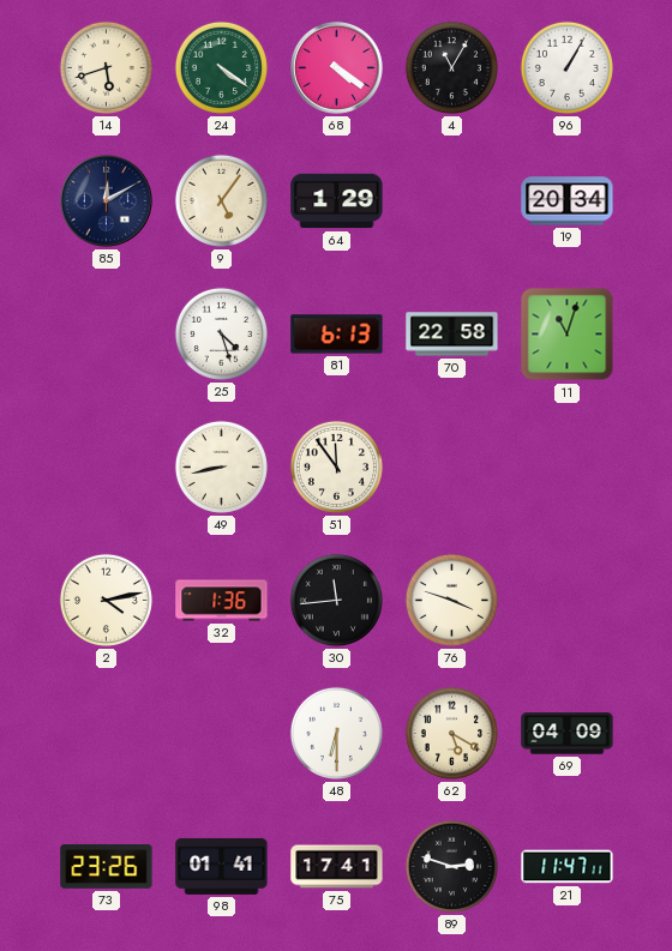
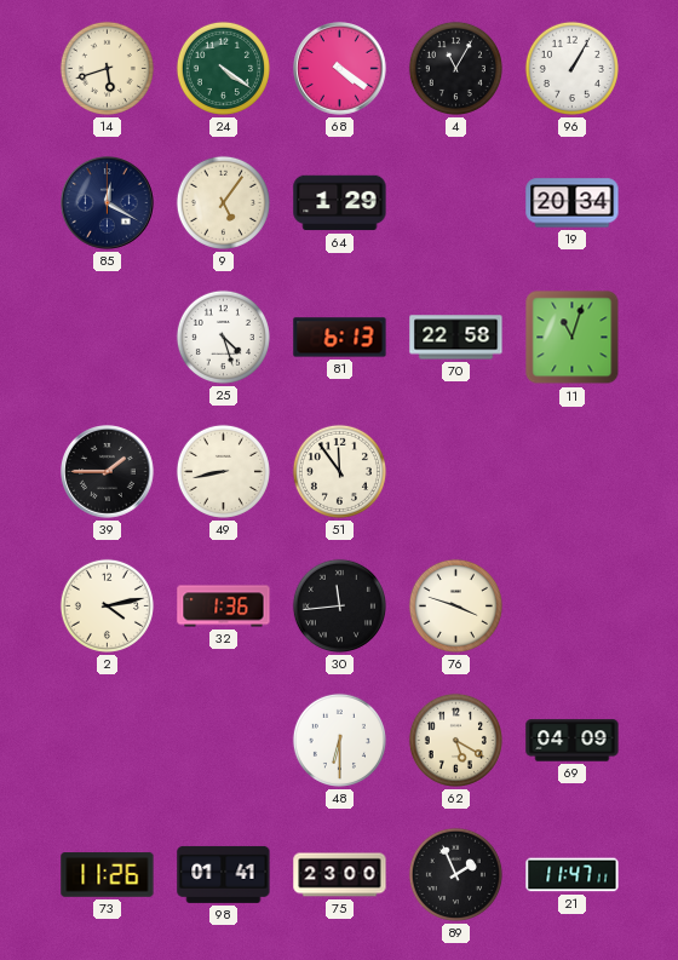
85: 12:10 -> 12:20
39: none -> 1:45
73: 23:26 -> 11:26
75: 17:41 -> 23:00
89: 2:48 -> 1:56
